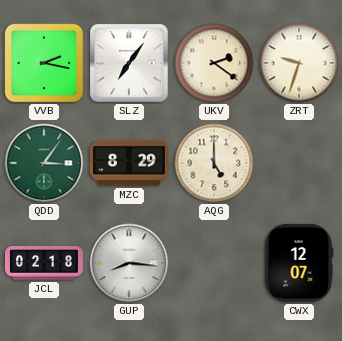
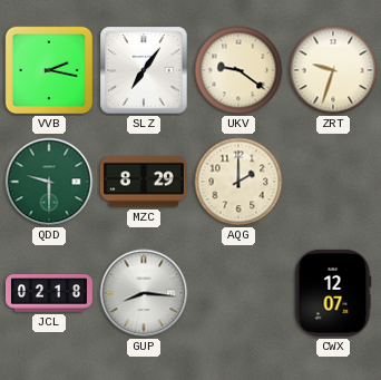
UKV: 2:21 -> 9:21
QDD: 3:06 -> 9:30
AQG: 5:00 -> 2:00
